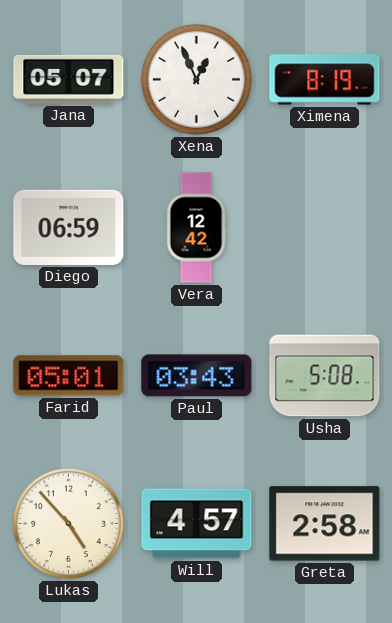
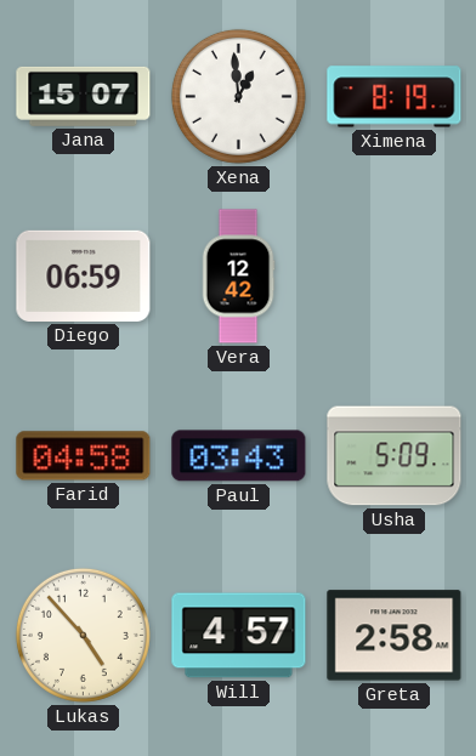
Jana: 05:07 -> 15:07
Xena: 12:56 -> 12:59
Farid: 05:01 -> 04:58
Usha: 5:08 -> 5:09
